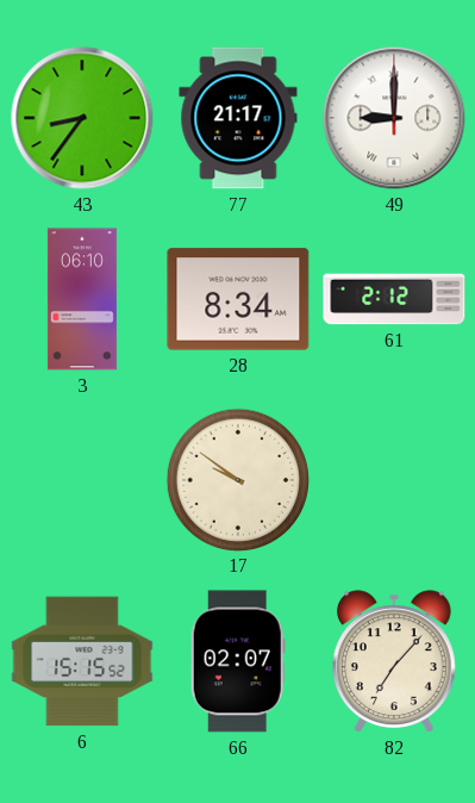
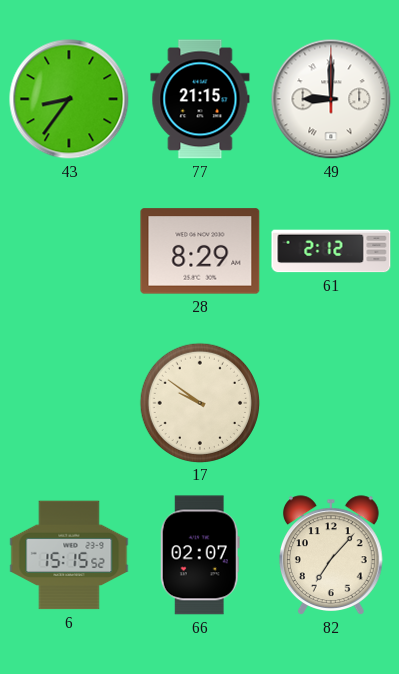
77: 21:17 -> 21:15
3: 06:10 -> none
28: 8:34 -> 8:29
